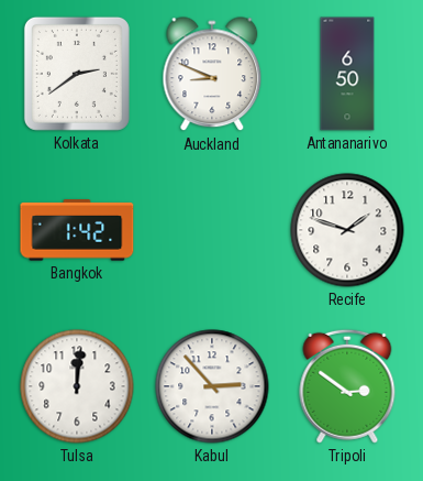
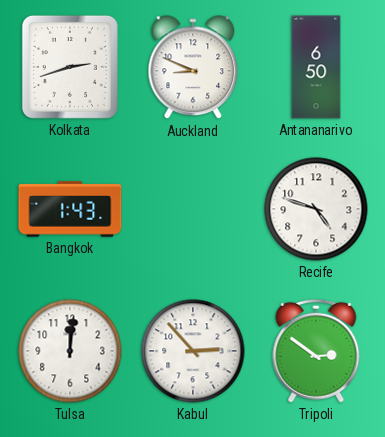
Kolkata: 2:39 -> 2:42
Bangkok: 1:42 -> 1:43
Recife: 1:48 -> 4:48
